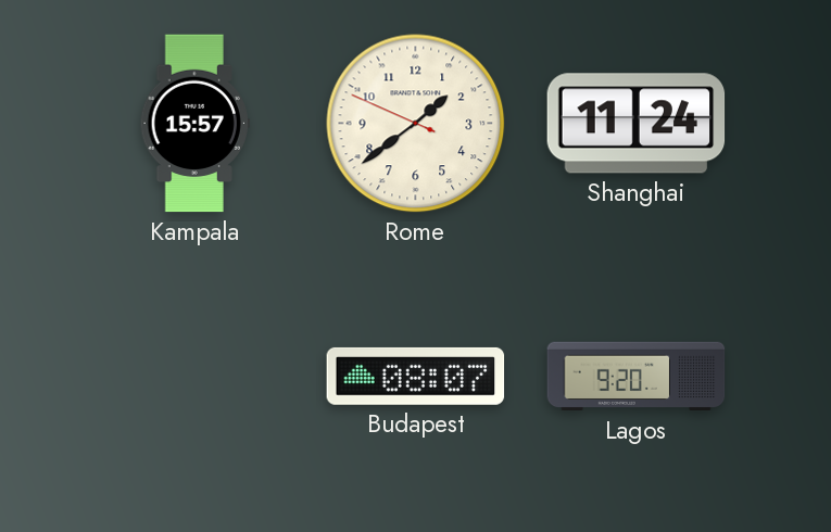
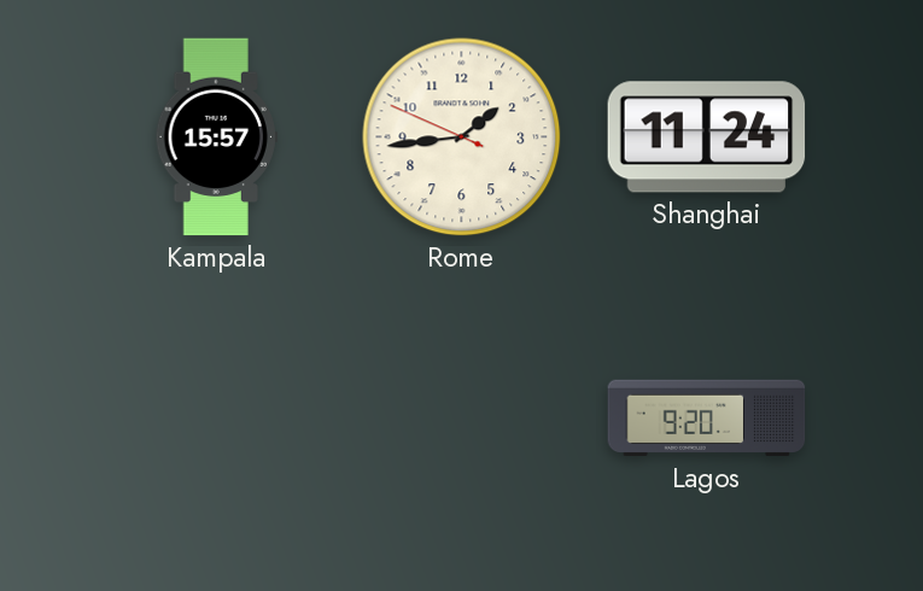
Rome: 1:38 -> 1:43
Budapest: 08:07 -> none
